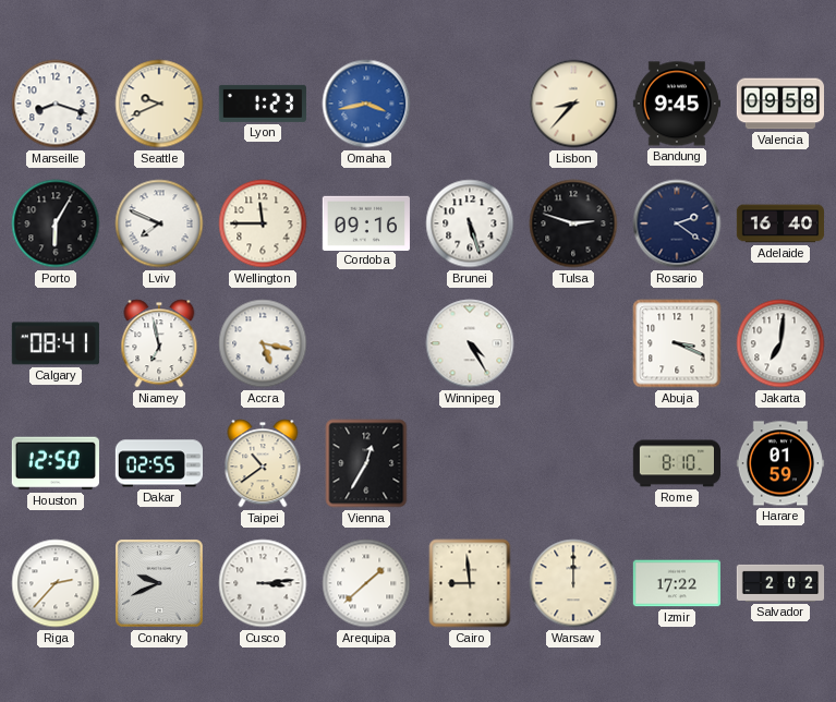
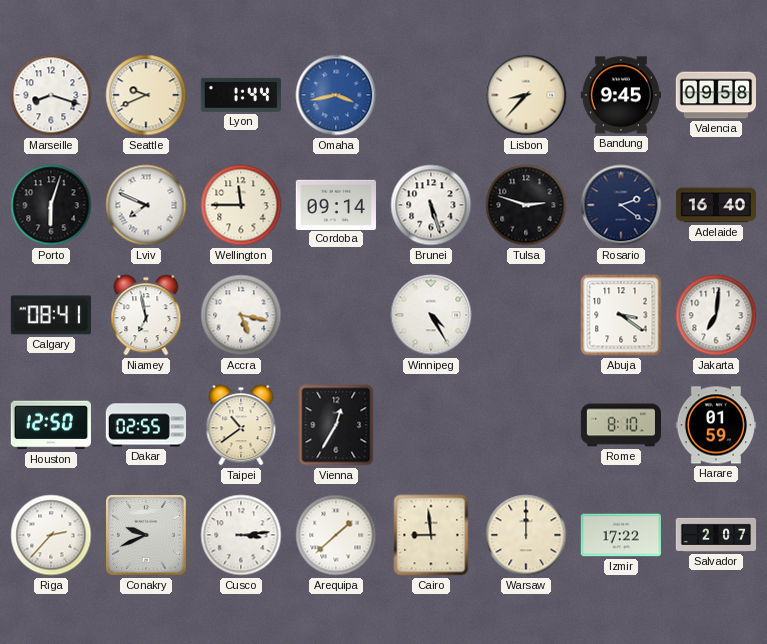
Lyon: 1:23 -> 1:44
Porto: 6:05 -> 6:03
Cordoba: 09:16 -> 09:14
Abuja: 3:19 -> 3:21
Salvador: 2:02 -> 2:07
